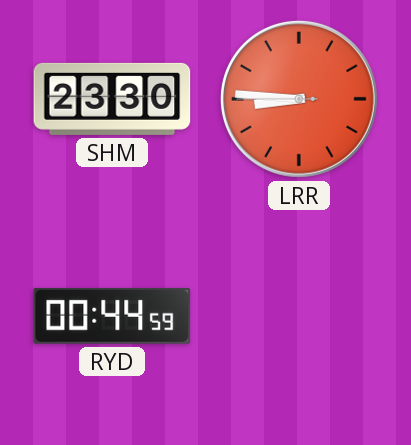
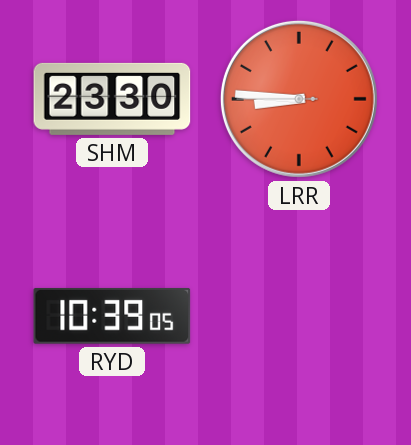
RYD: 00:44 -> 10:39
